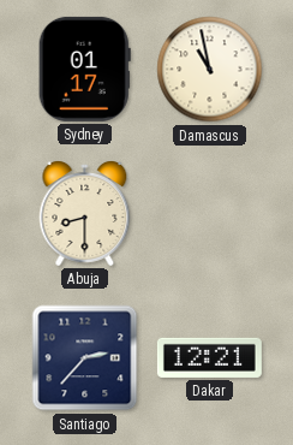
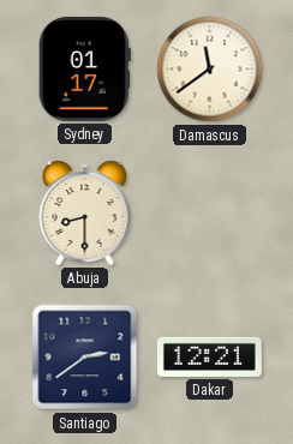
Damascus: 10:58 -> 11:39
Santiago: 2:37 -> 2:39
